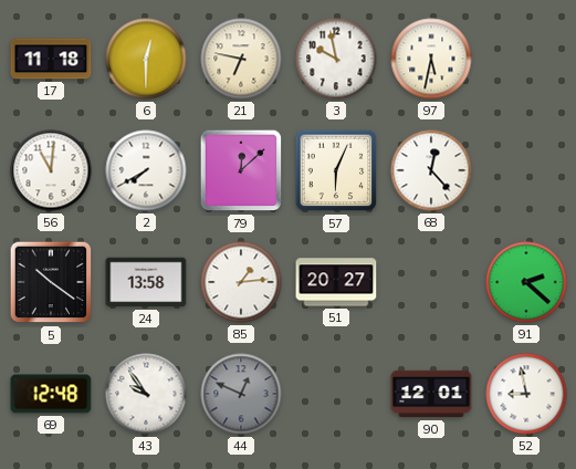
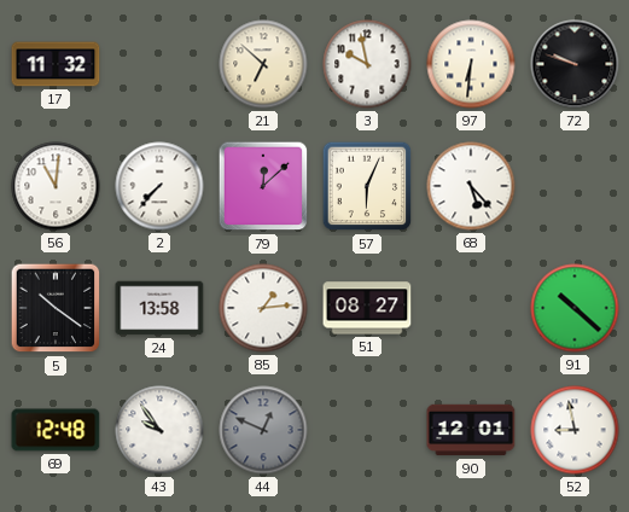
17: 11:18 -> 11:32
6: 12:30 -> none
21: 6:47 -> 6:52
97: 5:32 -> 6:31
72: none -> 9:48
2: 7:40 -> 7:37
68: 12:23 -> 5:23
51: 20:27 -> 08:27
91: 2:22 -> 10:22
